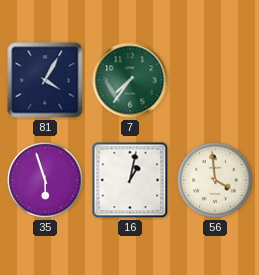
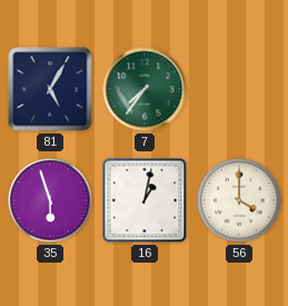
81: 4:05 -> 5:05
56: 3:59 -> 4:00
